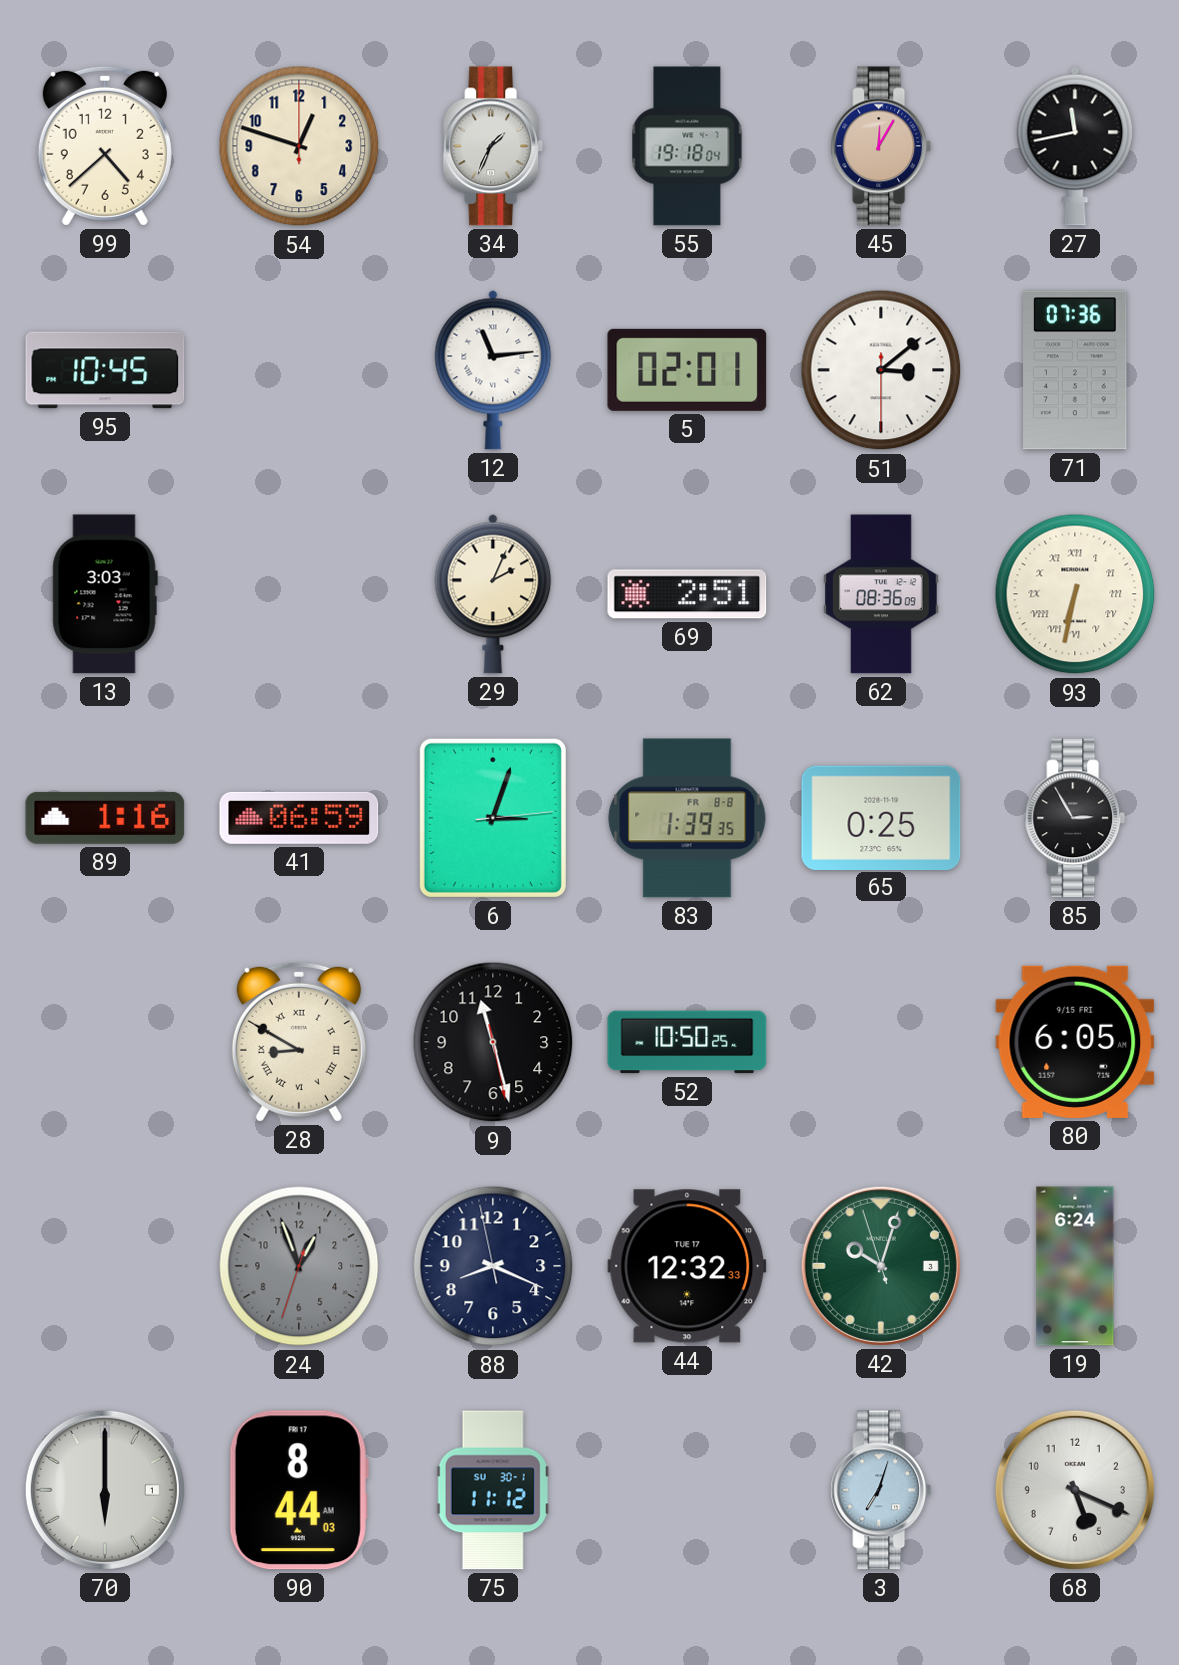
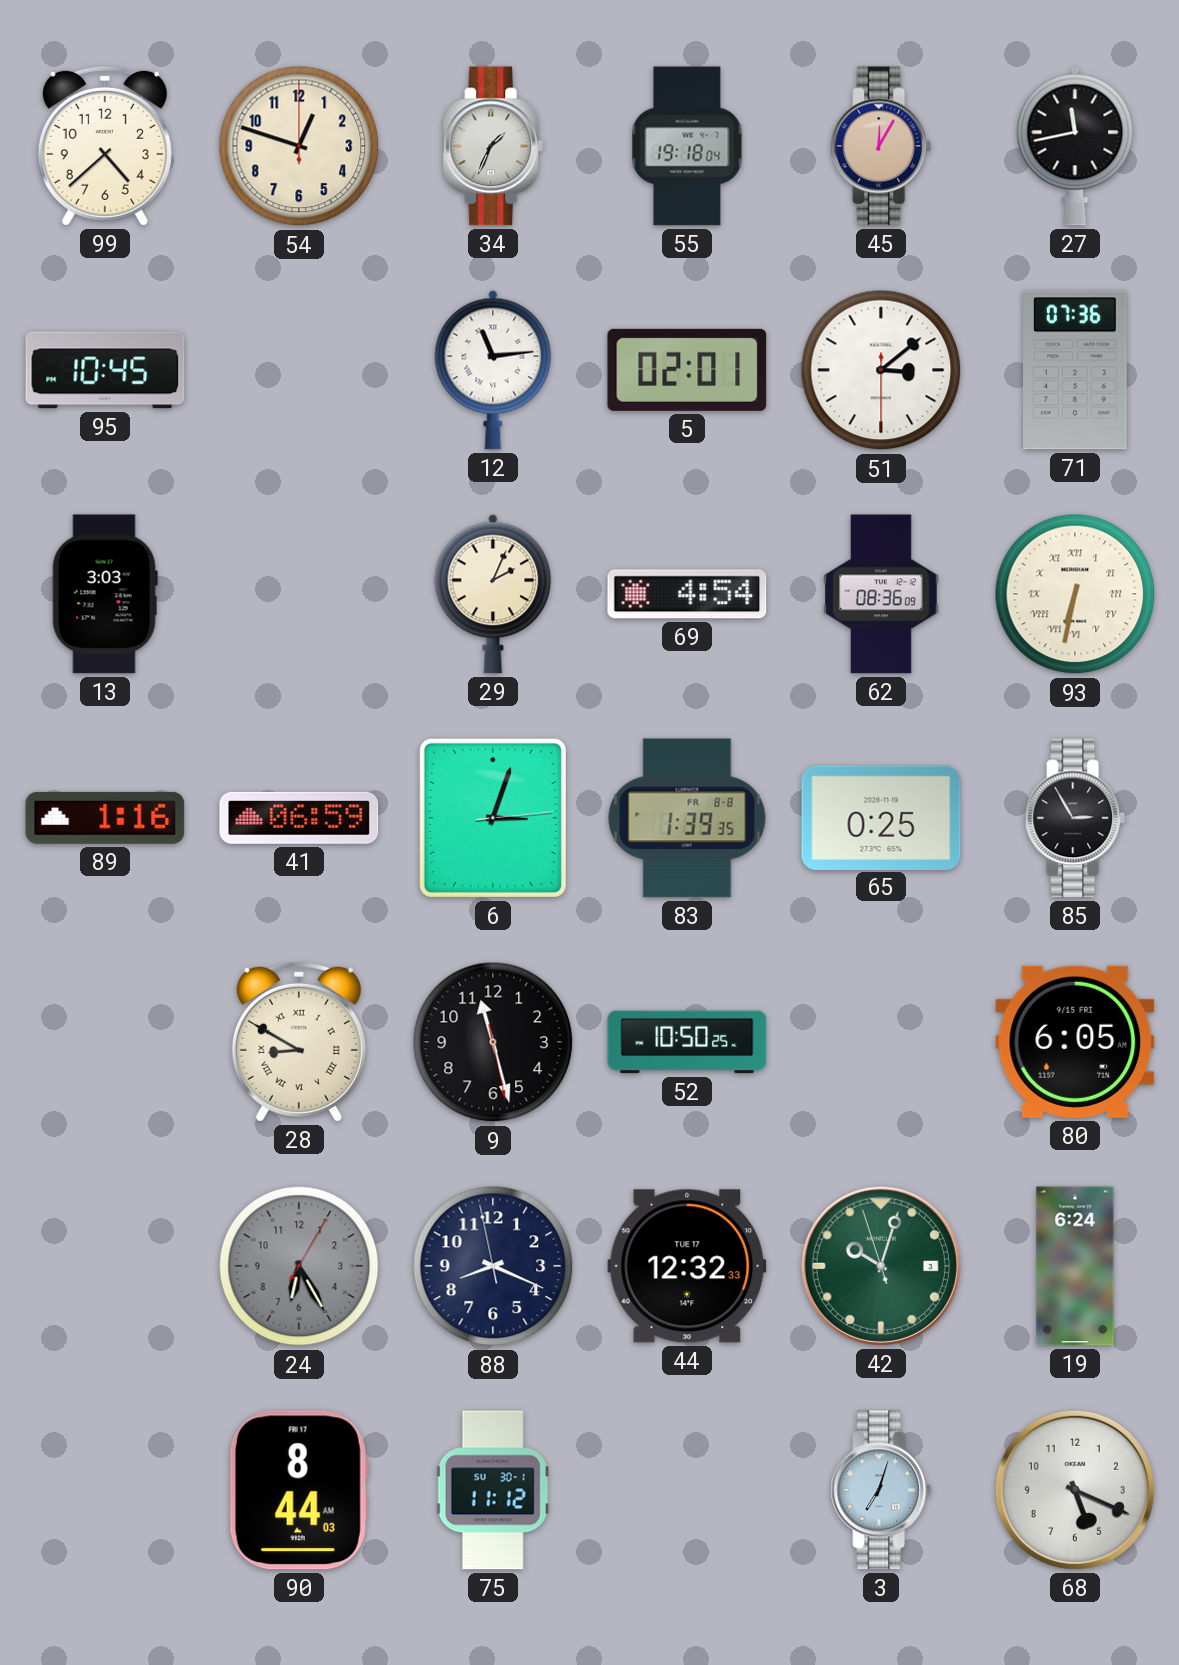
69: 2:51 -> 4:54
24: 12:56 -> 6:25
70: 6:00 -> none
